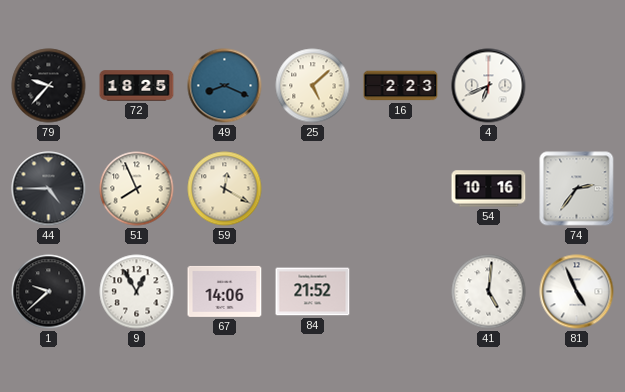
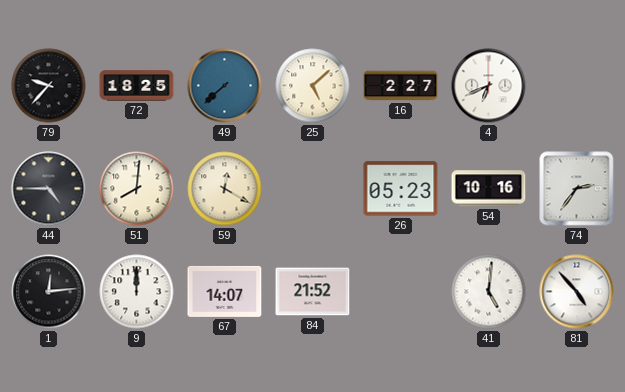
49: 8:19 -> 7:38
16: 2:23 -> 2:27
51: 7:56 -> 8:01
26: none -> 05:23
1: 9:38 -> 12:14
9: 12:55 -> 12:00
67: 14:06 -> 14:07
81: 4:56 -> 4:53
